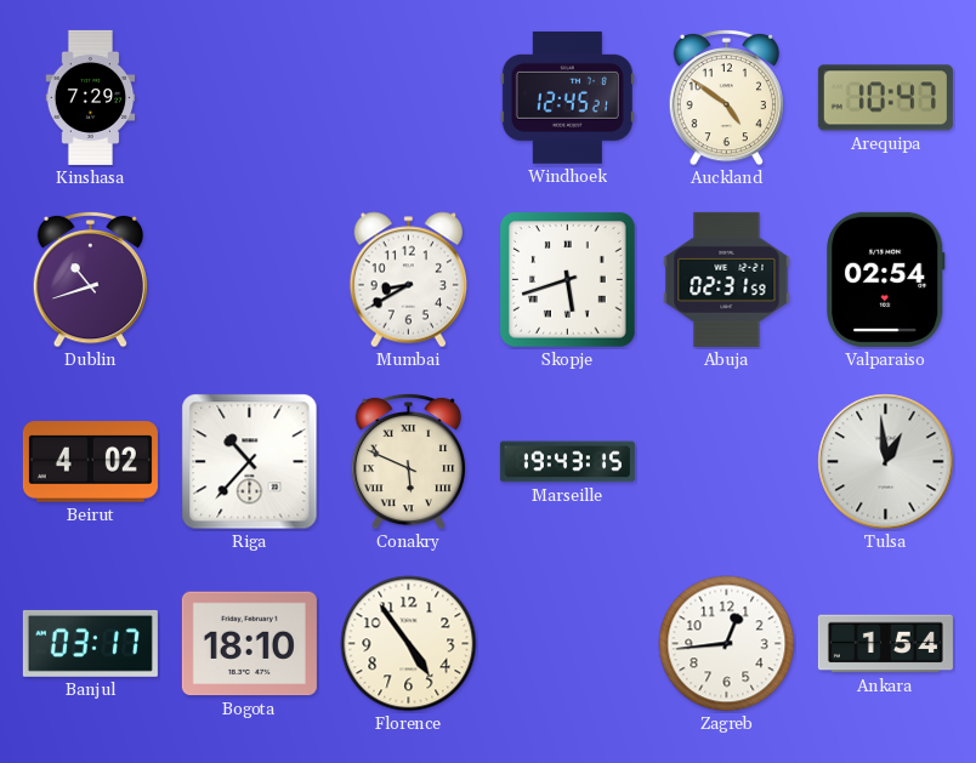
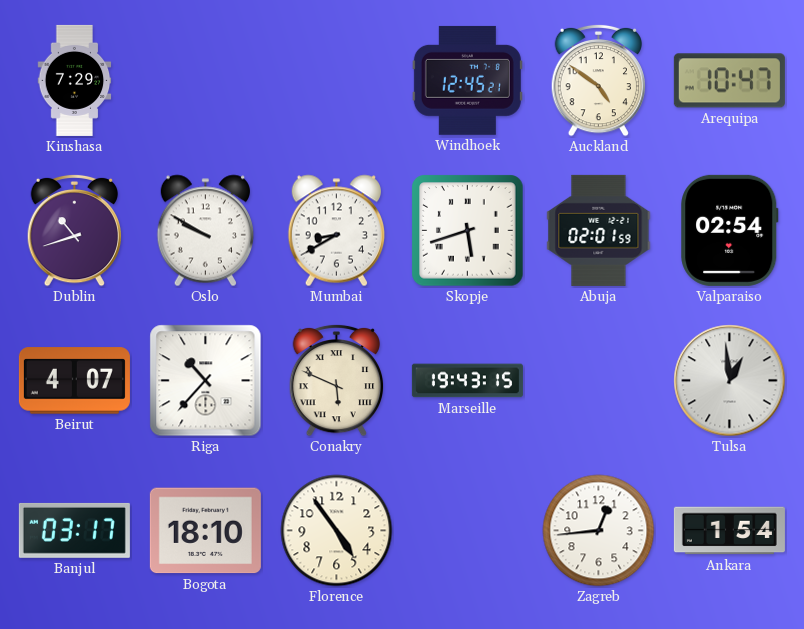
Oslo: none -> 9:50
Abuja: 02:31 -> 02:01
Beirut: 4:02 -> 4:07
